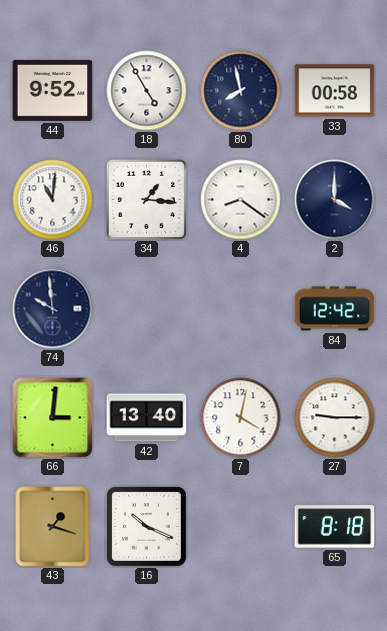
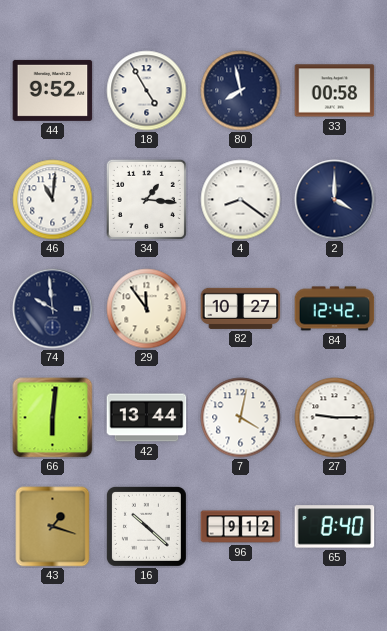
29: none -> 11:54
82: none -> 10:27
66: 3:01 -> 6:01
42: 13:40 -> 13:44
16: 10:19 -> 10:22
96: none -> 9:12
65: 8:18 -> 8:40
